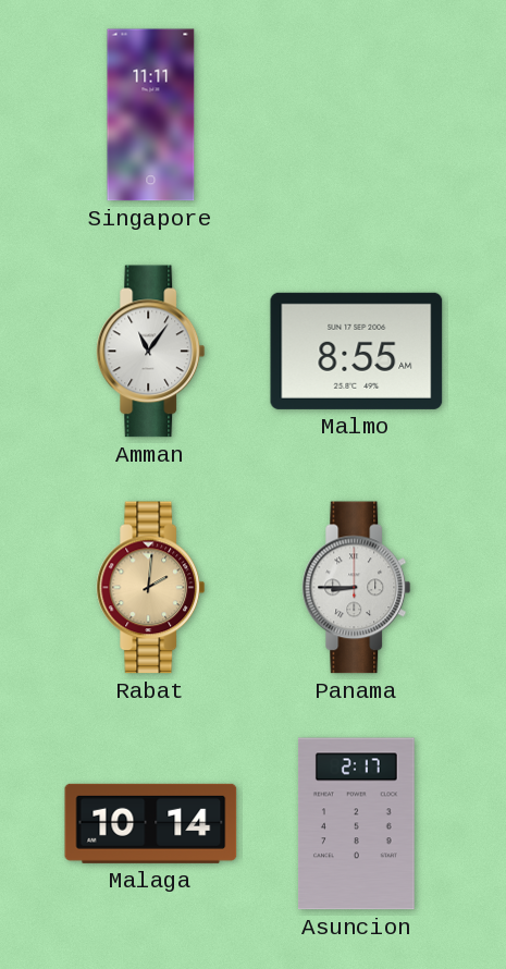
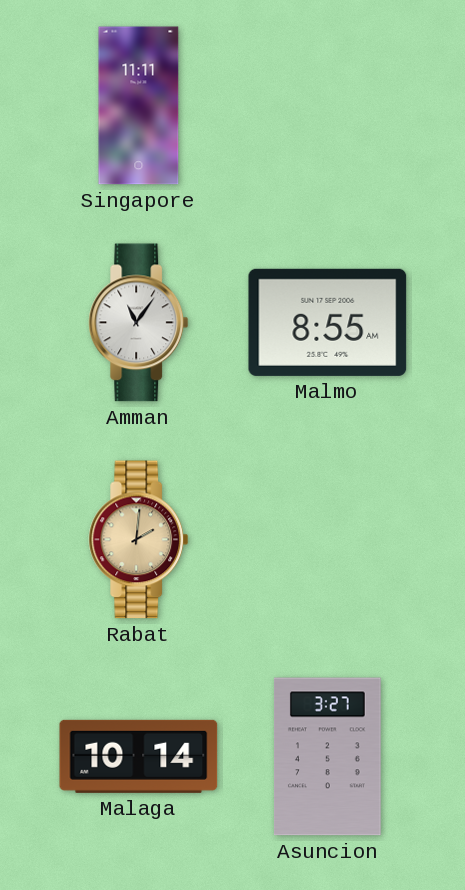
Panama: 8:45 -> none
Asuncion: 2:17 -> 3:27
